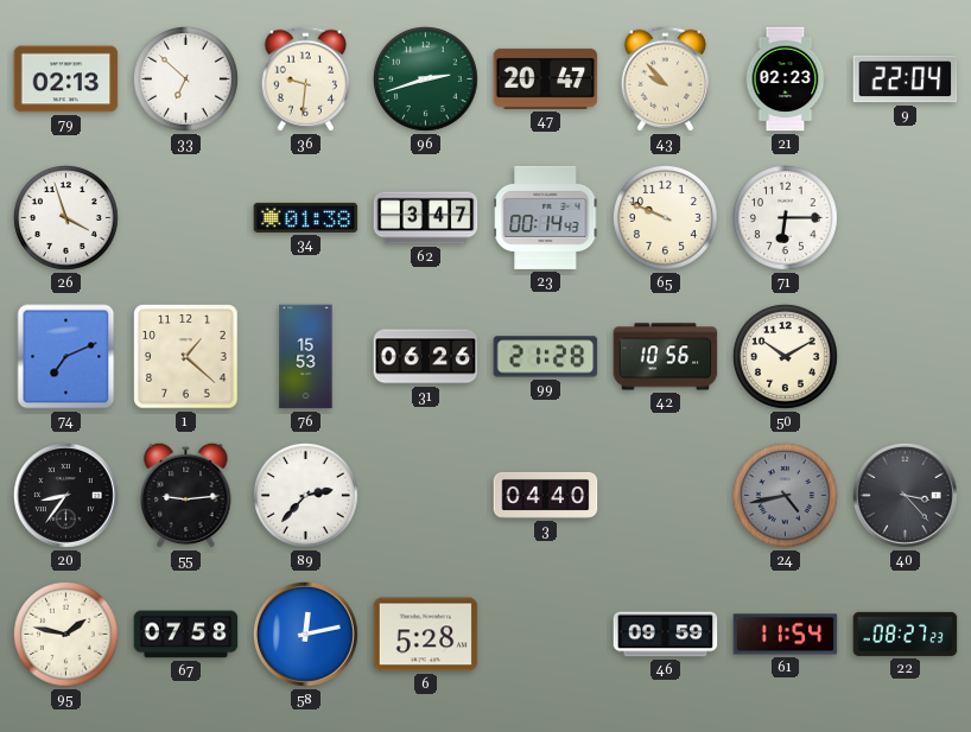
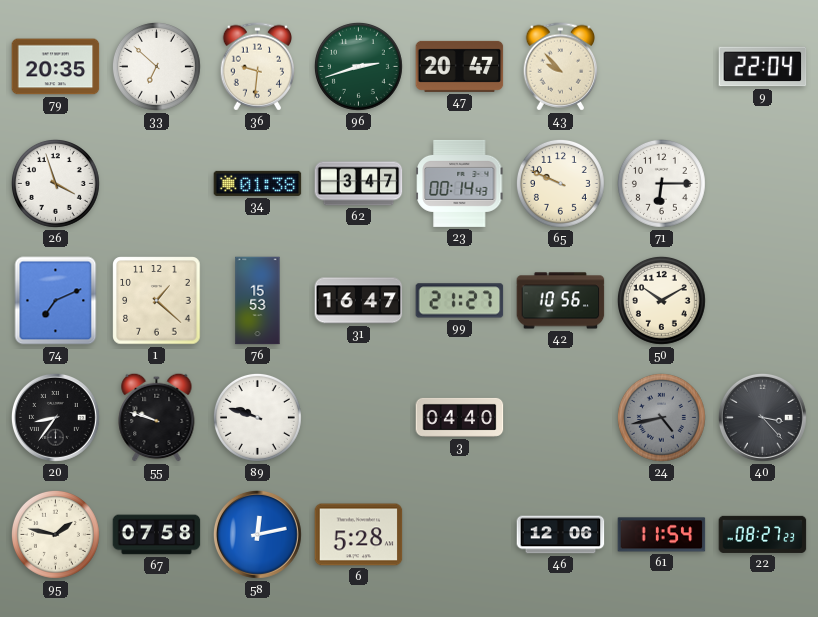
79: 02:13 -> 20:35
21: 02:23 -> none
31: 06:26 -> 16:47
99: 21:28 -> 21:27
55: 9:14 -> 9:48
89: 2:37 -> 9:48
46: 09:59 -> 12:06
